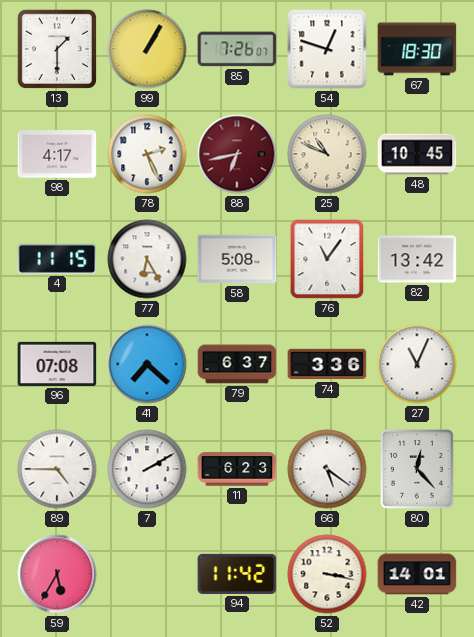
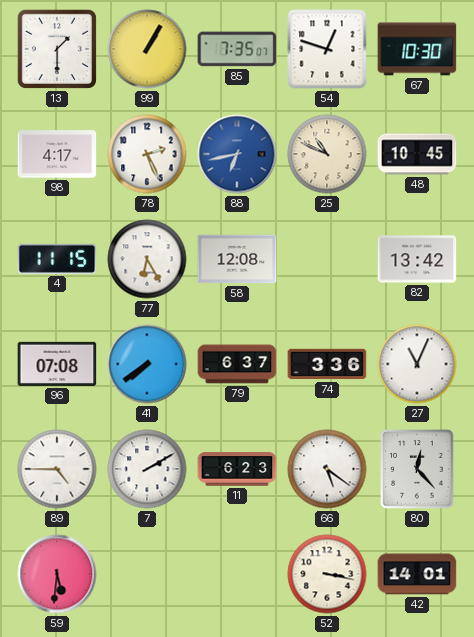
85: 7:26 -> 7:35
67: 18:30 -> 10:30
88 dial: burgundy -> blue
58: 5:08 -> 12:08
76: 11:06 -> none
41: 7:22 -> 7:39
59: 5:35 -> 5:31
94: 11:42 -> none
